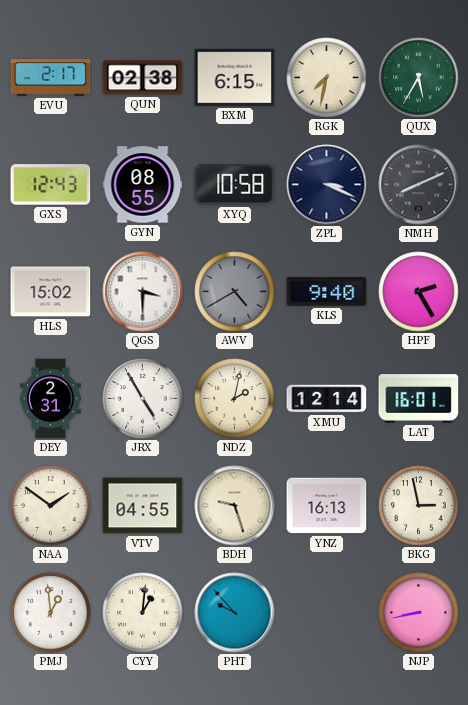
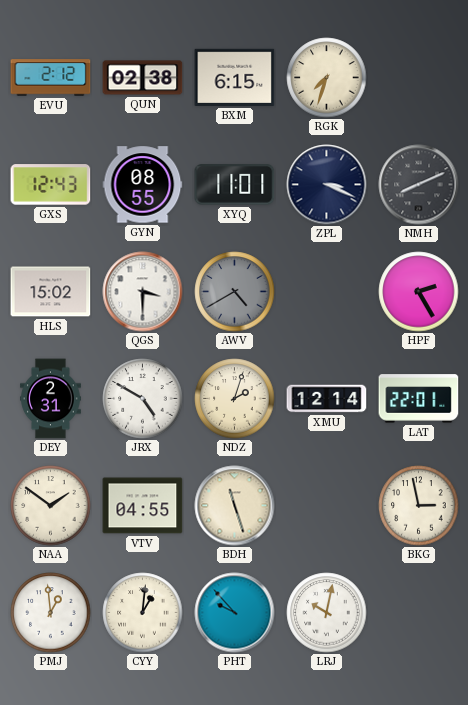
EVU: 2:17 -> 2:12
RGK: 7:32 -> 7:33
QUX: 5:35 -> none
XYQ: 10:58 -> 11:01
KLS: 9:40 -> none
JRX: 4:55 -> 4:50
NDZ: 2:02 -> 2:03
LAT: 16:01 -> 22:01
BDH: 9:27 -> 11:27
YNZ: 16:13 -> none
LRJ: none -> 10:02
NJP: 8:43 -> none
